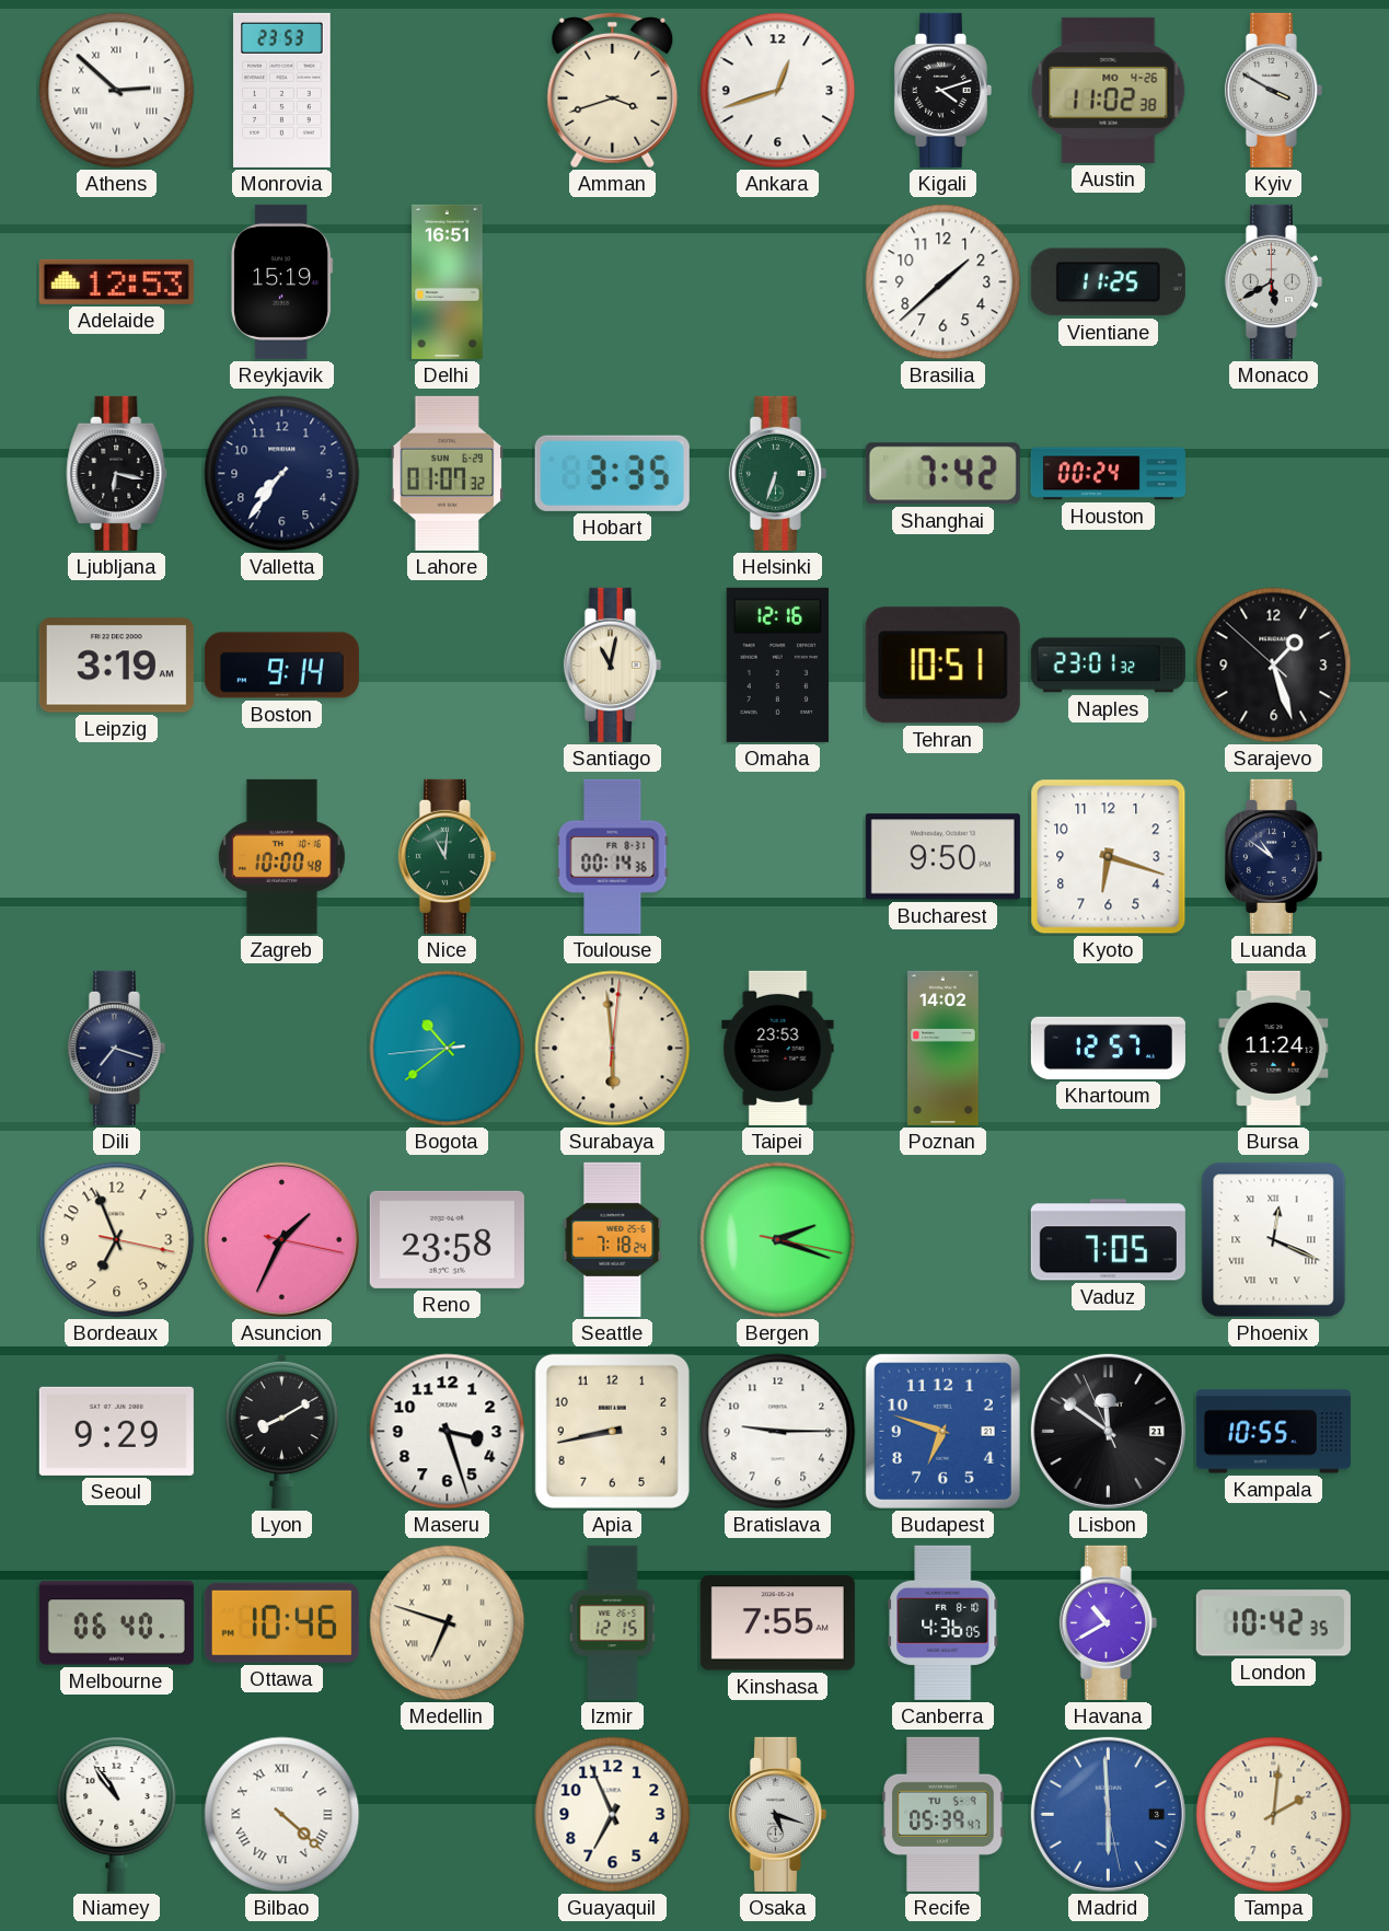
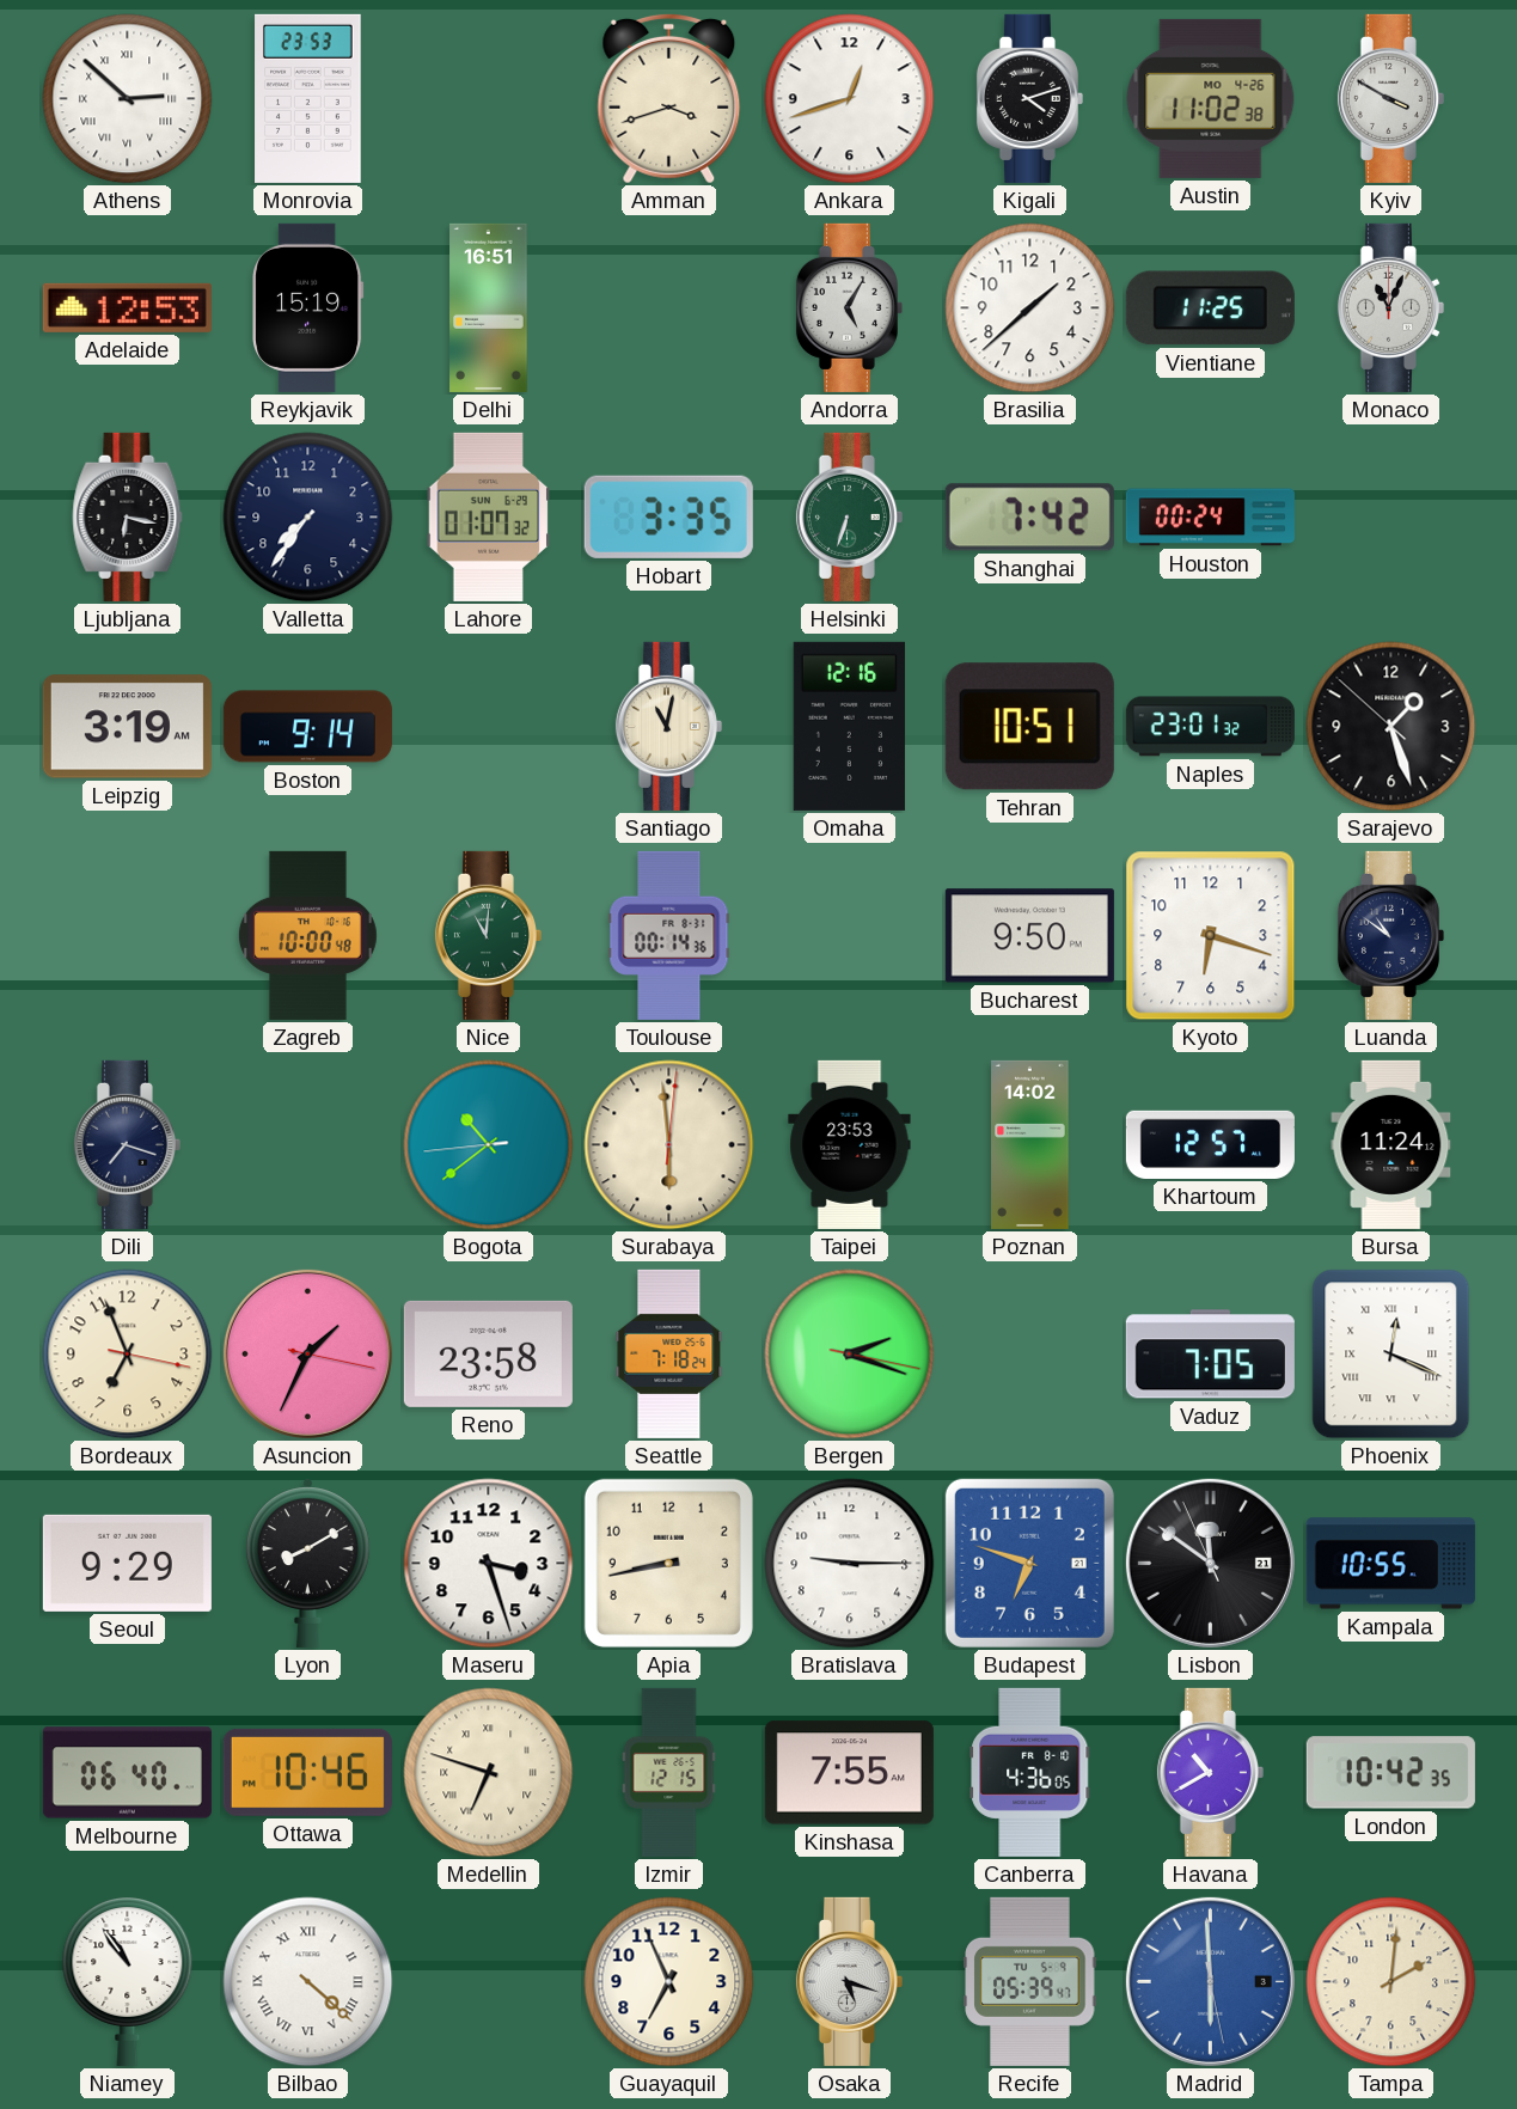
Andorra: none -> 5:05
Monaco: 5:40 -> 11:04
